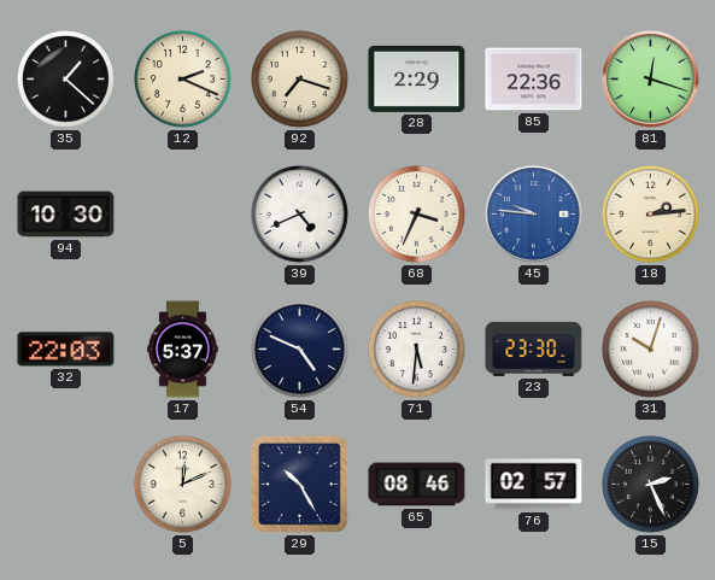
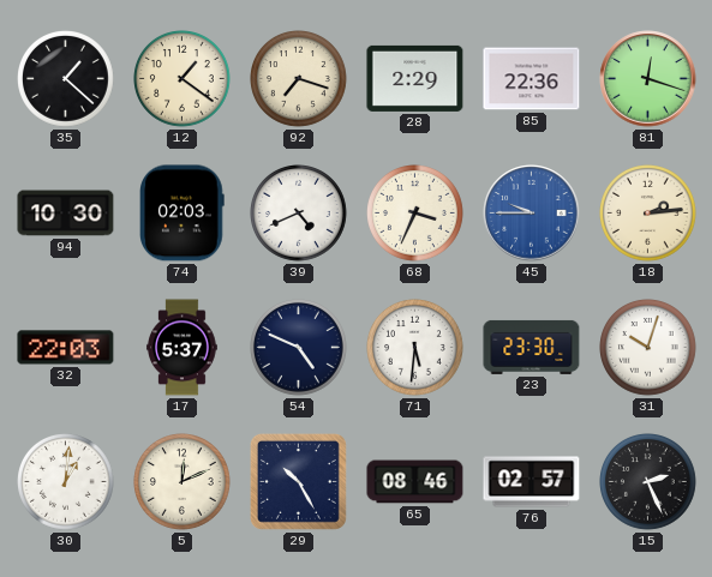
12: 2:19 -> 1:21
74: none -> 02:03
45: 9:46 -> 9:45
30: none -> 1:01
